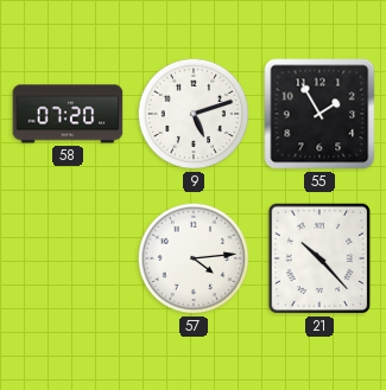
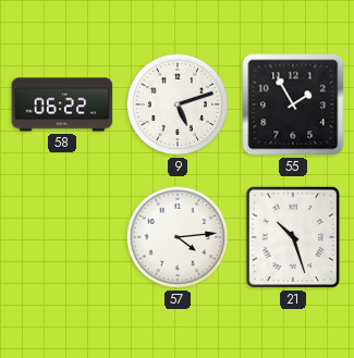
58: 07:20 -> 06:22
21: 10:23 -> 10:27
